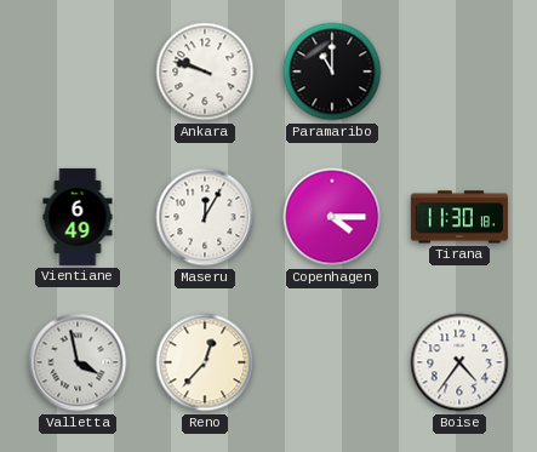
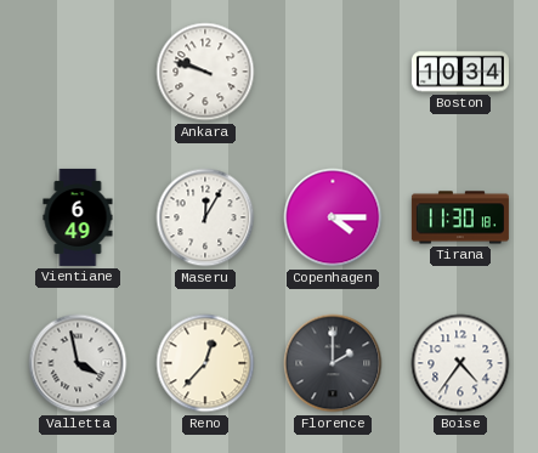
Paramaribo: 11:00 -> none
Boston: none -> 10:34
Florence: none -> 2:00
